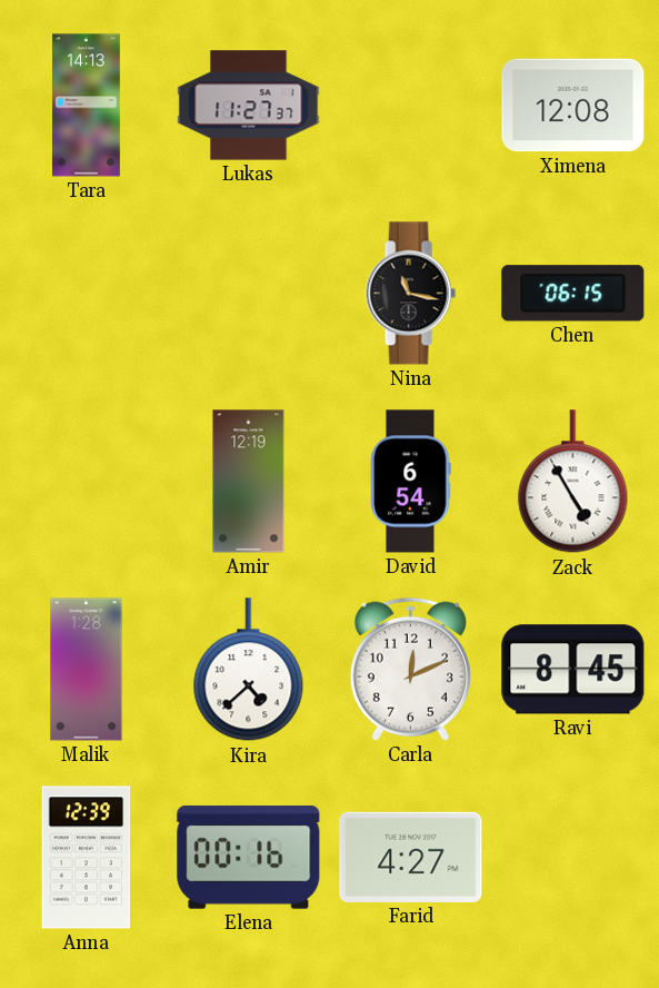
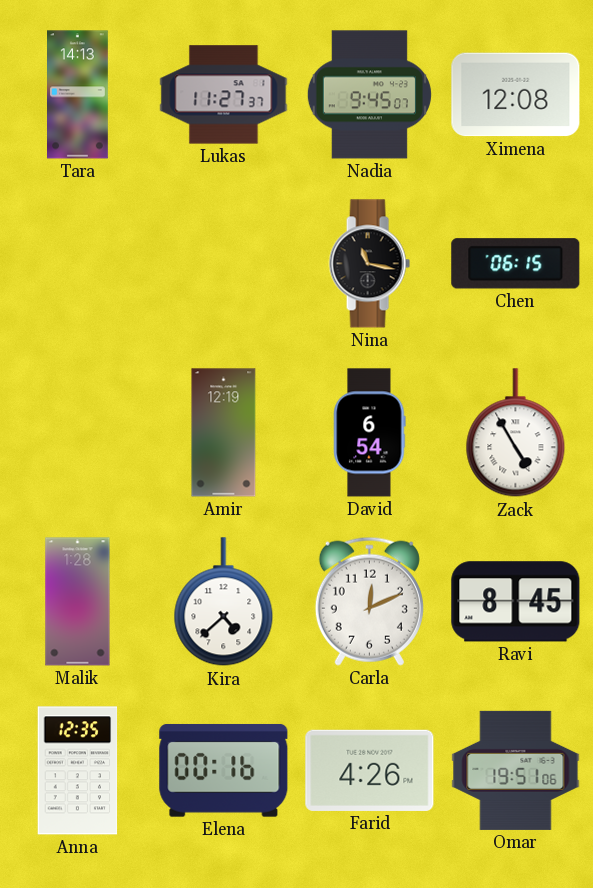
Nadia: none -> 9:45
Anna: 12:39 -> 12:35
Farid: 4:27 -> 4:26
Omar: none -> 19:51
